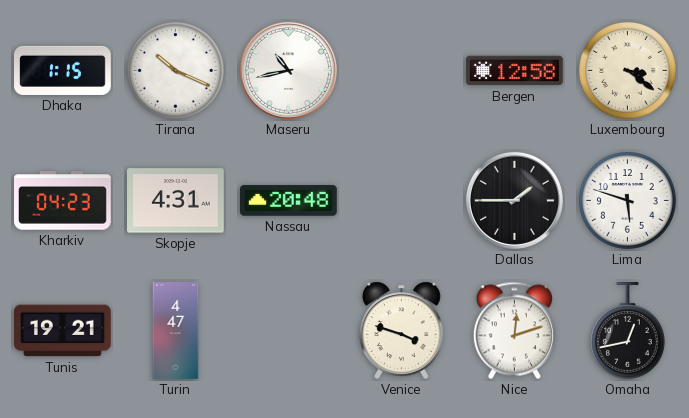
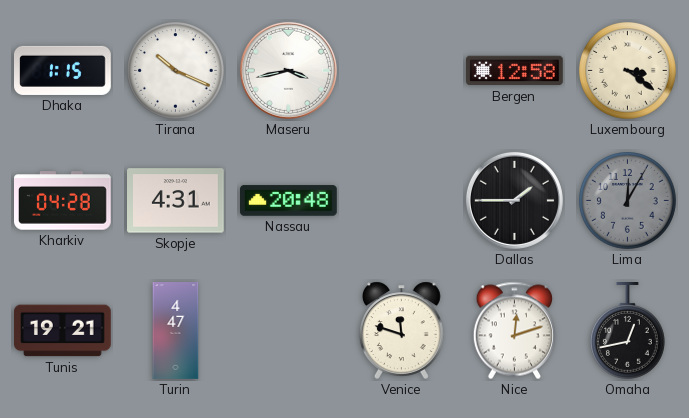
Maseru: 10:43 -> 3:43
Kharkiv: 04:23 -> 04:28
Lima: 5:48 -> 12:05
Lima dial: white -> grey
Venice: 3:48 -> 11:48
